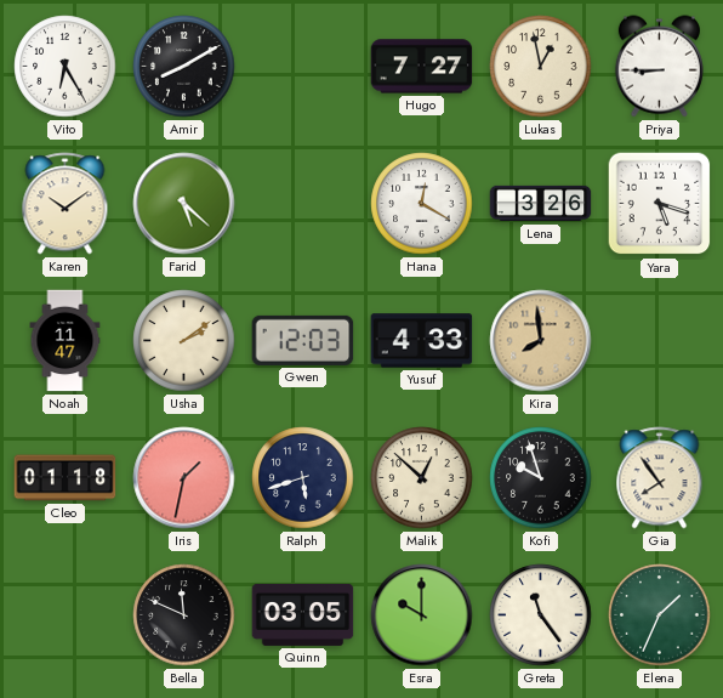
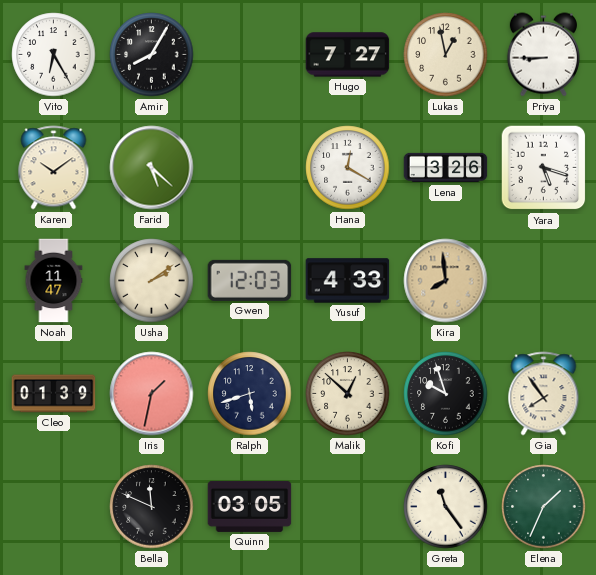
Amir: 8:10 -> 8:05
Cleo: 01:18 -> 01:39
Esra: 10:00 -> none
